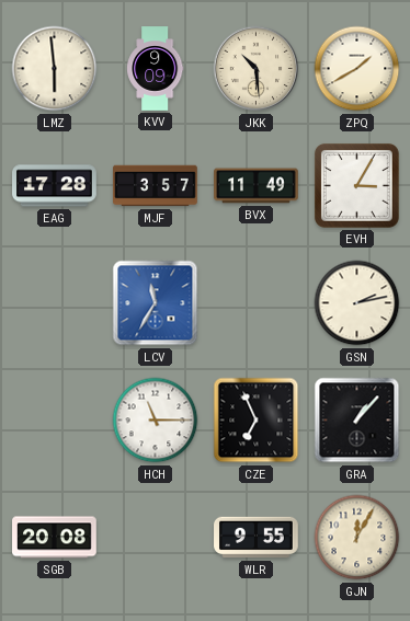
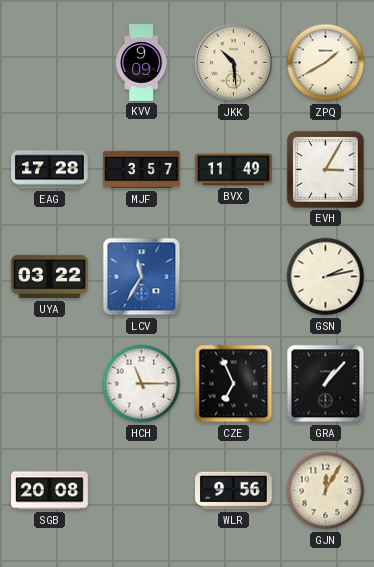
LMZ: 5:59 -> none
UYA: none -> 03:22
WLR: 9:55 -> 9:56
